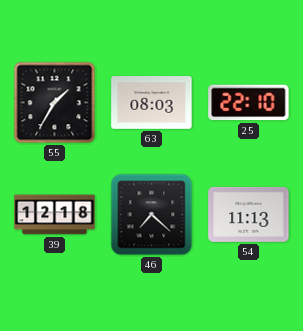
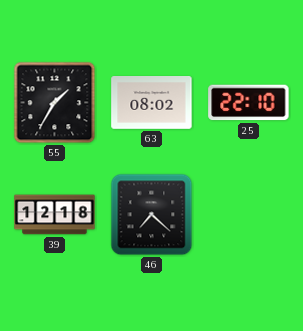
63: 08:03 -> 08:02
54: 11:13 -> none
